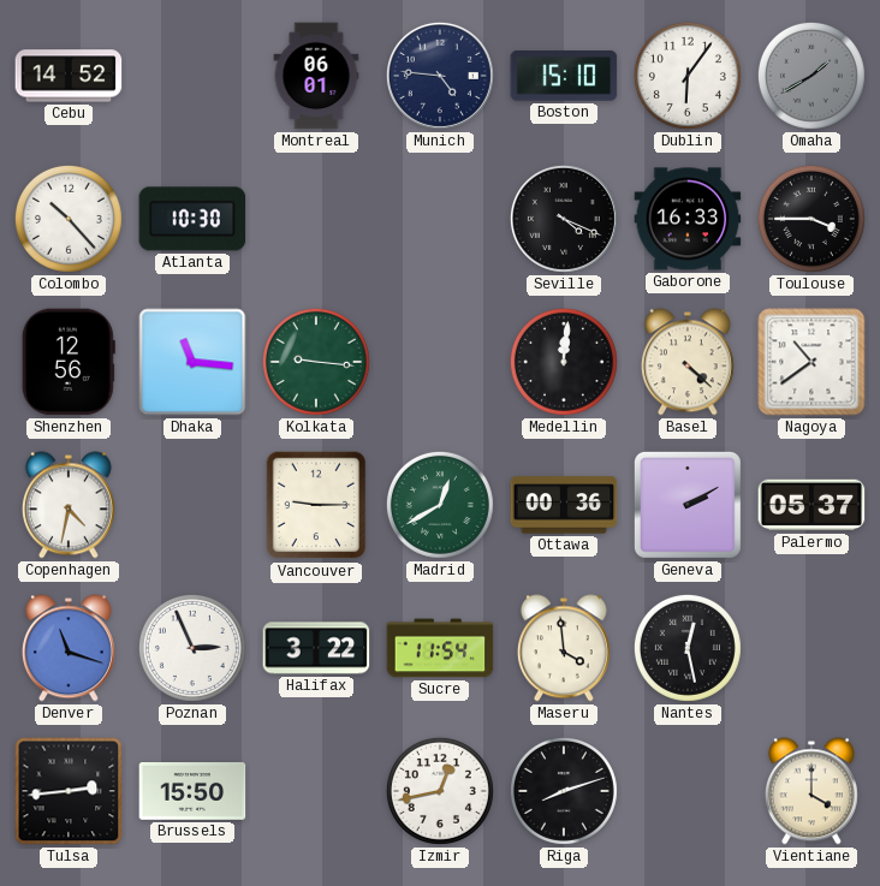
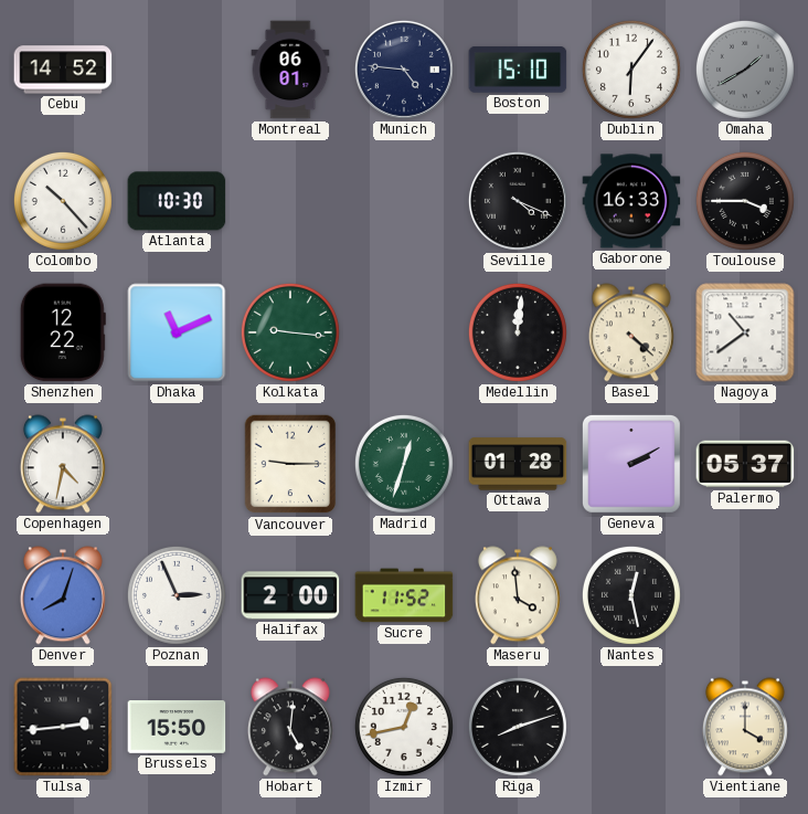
Shenzhen: 12:56 -> 12:22
Dhaka: 11:16 -> 11:11
Madrid: 12:40 -> 12:33
Ottawa: 00:36 -> 01:28
Denver: 11:18 -> 8:03
Halifax: 3:22 -> 2:00
Sucre: 11:54 -> 11:52
Hobart: none -> 5:01
